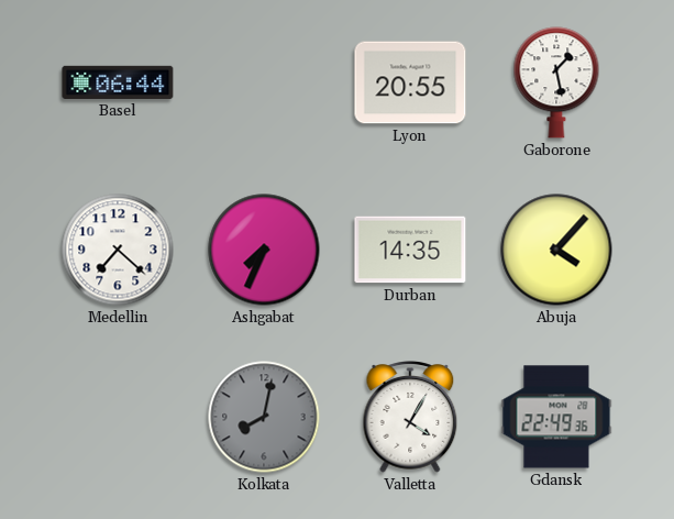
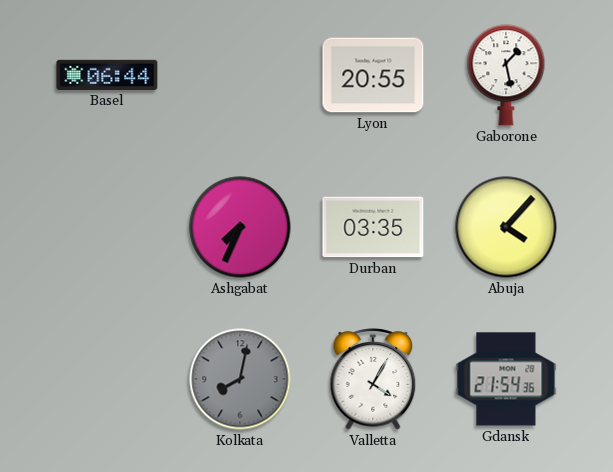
Medellin: 7:22 -> none
Durban: 14:35 -> 03:35
Gdansk: 22:49 -> 21:54
